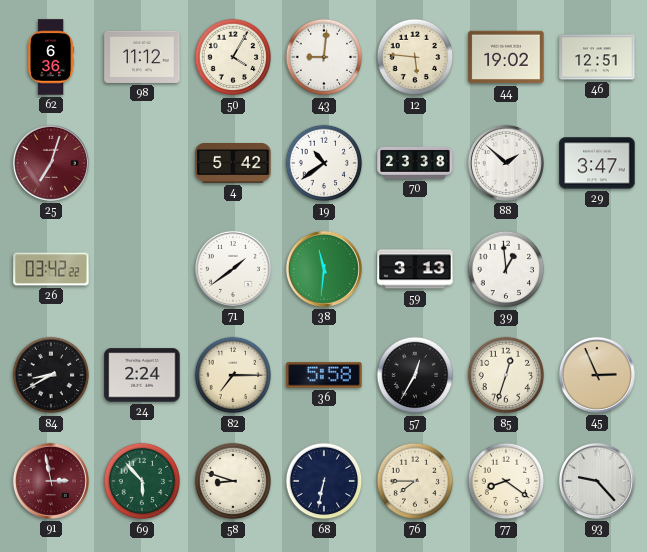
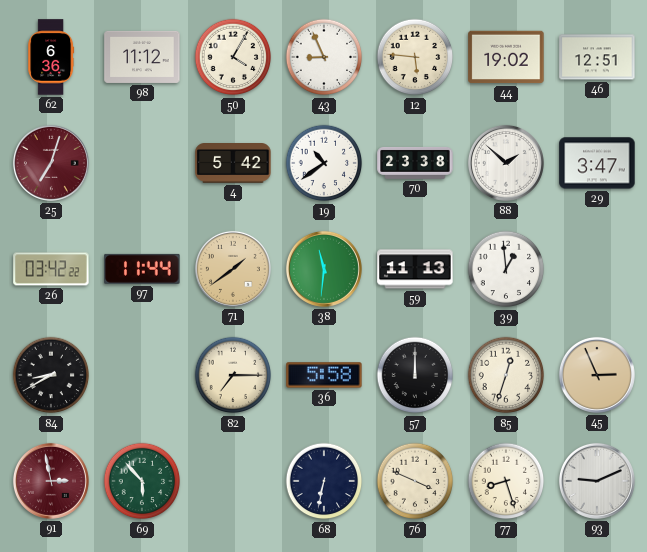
43: 9:01 -> 8:56
97: none -> 11:44
71 dial: white -> champagne
59: 3:13 -> 11:13
24: 2:24 -> none
57: 12:35 -> 12:00
58: 8:48 -> none
76: 7:45 -> 3:49
77: 8:21 -> 8:27
93: 9:23 -> 9:11
